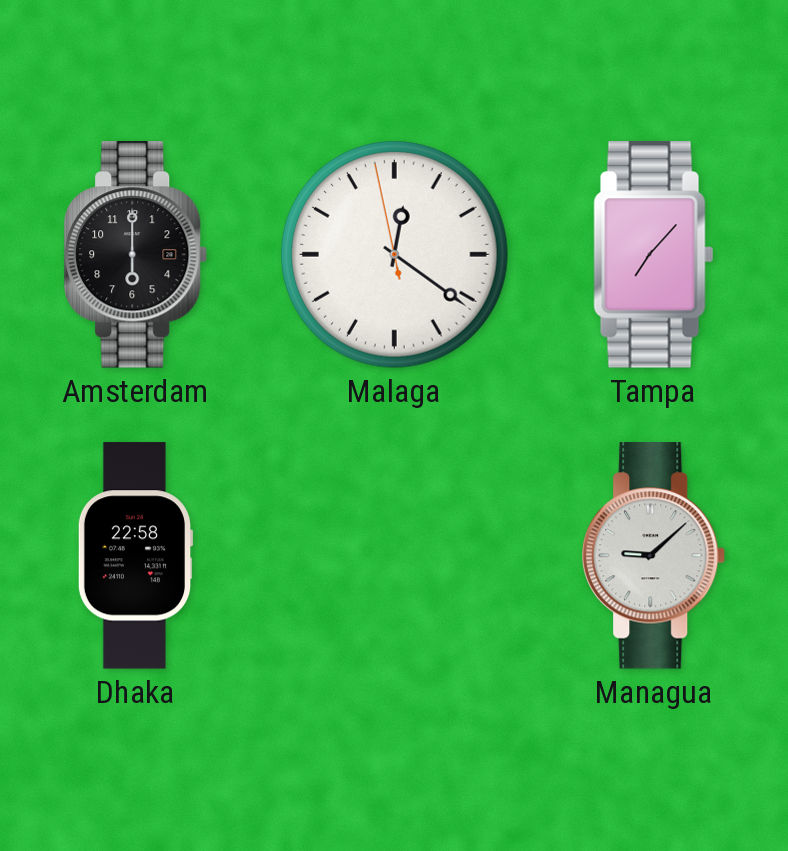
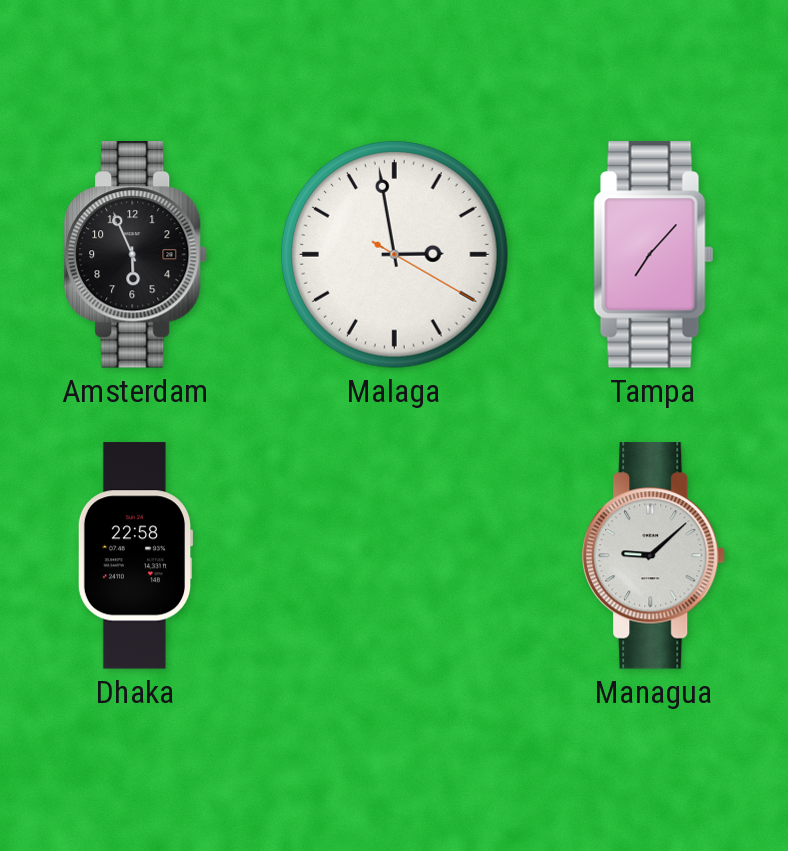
Amsterdam: 6:00 -> 5:56
Malaga: 12:20 -> 2:58
